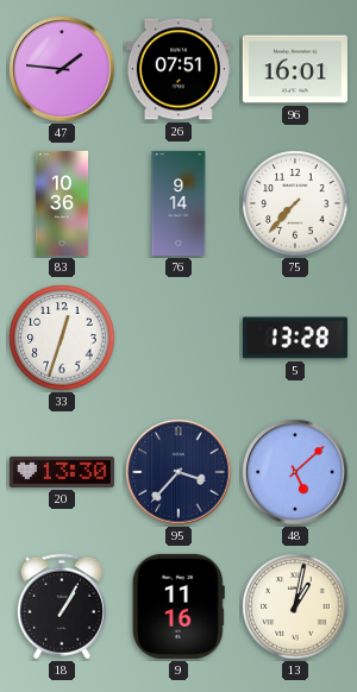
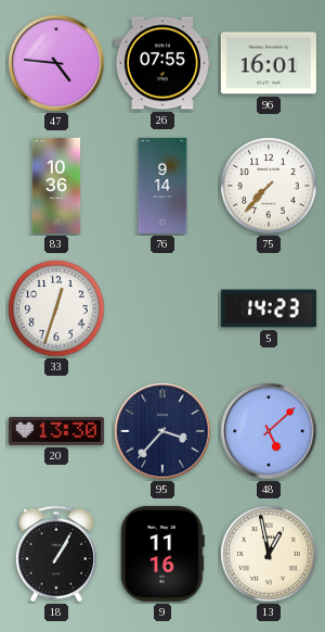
47: 1:46 -> 4:46
26: 07:51 -> 07:55
5: 13:28 -> 14:23
13: 1:02 -> 12:58
